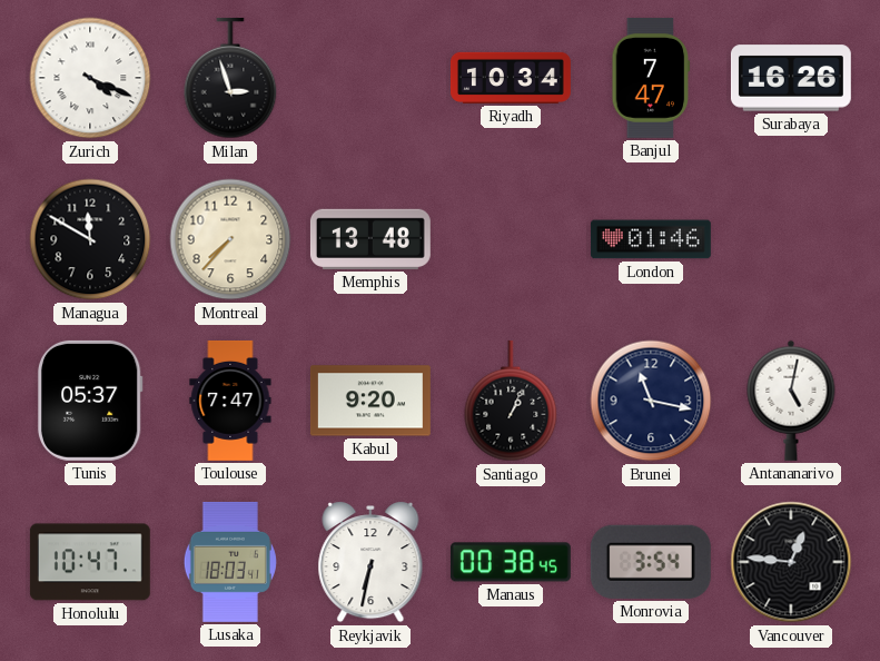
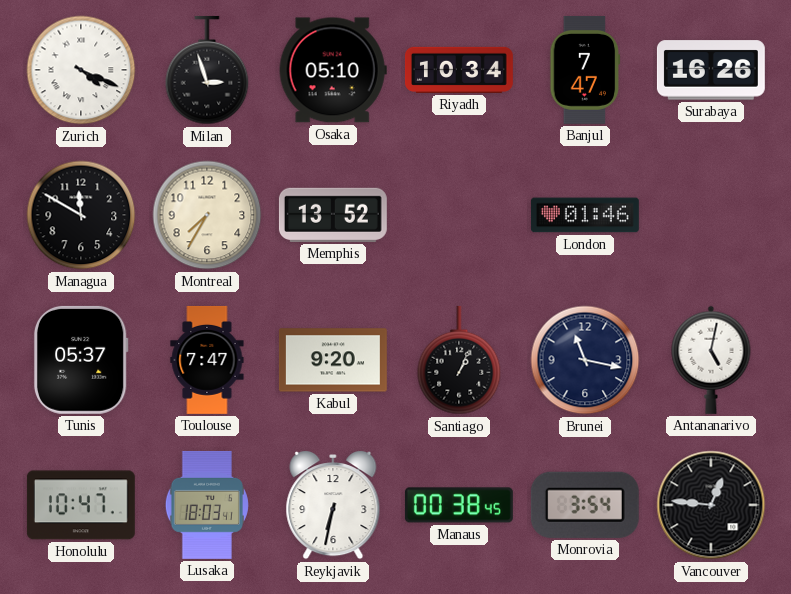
Osaka: none -> 05:10
Montreal: 7:37 -> 7:35
Memphis: 13:48 -> 13:52
